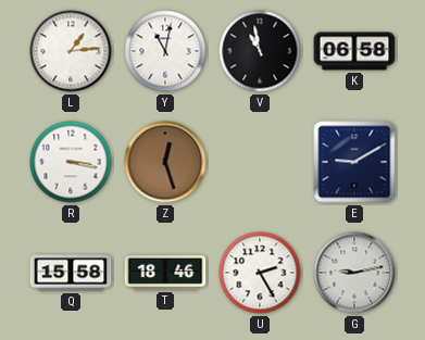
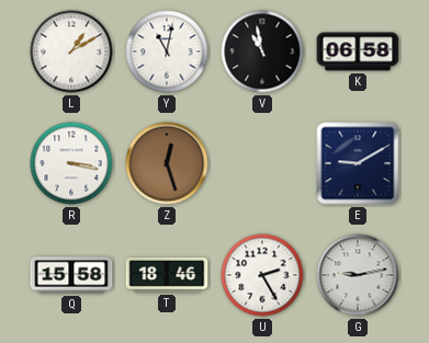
L: 1:14 -> 1:10
